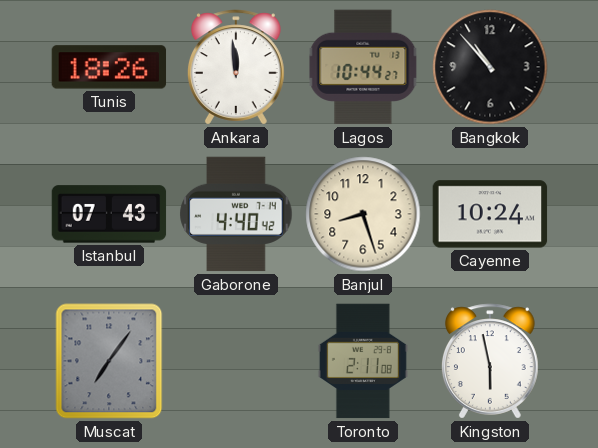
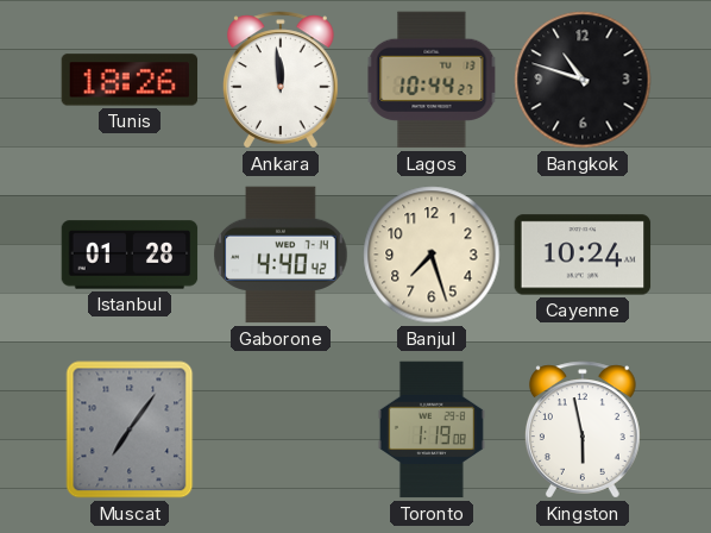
Bangkok: 10:53 -> 10:48
Istanbul: 07:43 -> 01:28
Banjul: 8:27 -> 7:27
Toronto: 2:11 -> 1:19
